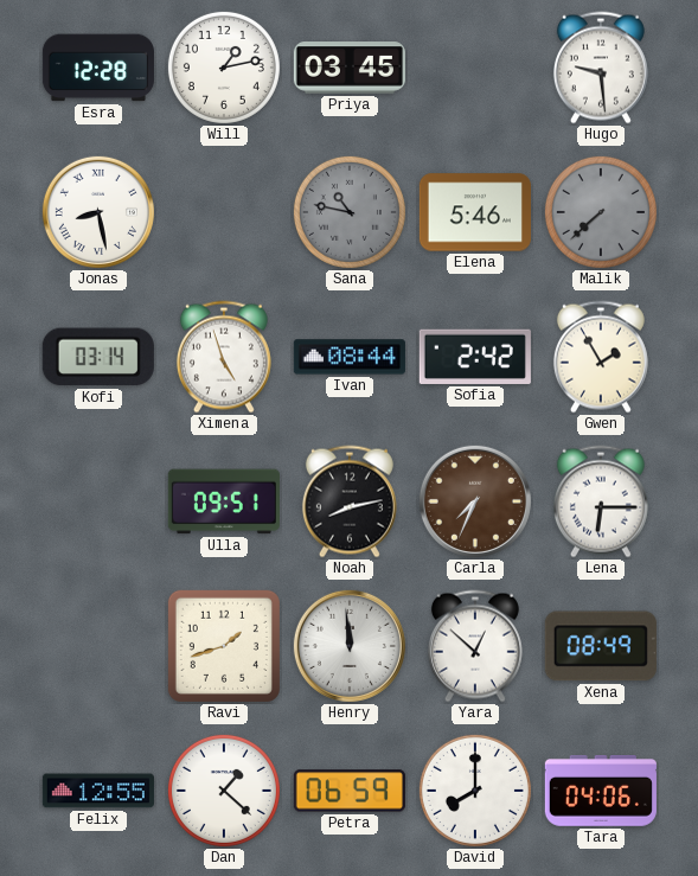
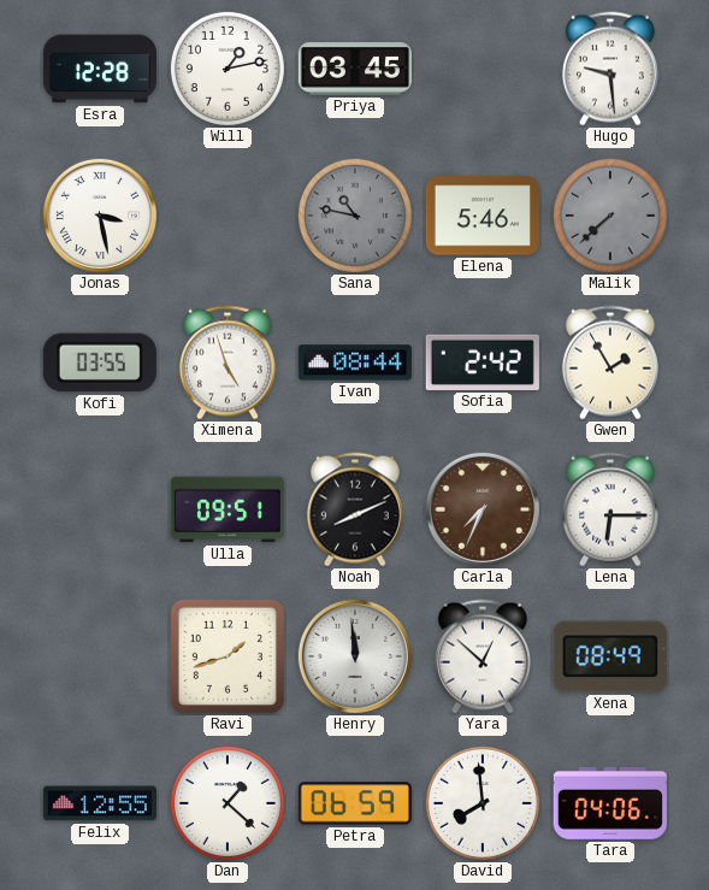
Jonas: 8:28 -> 3:28
Kofi: 03:14 -> 03:55
Noah: 8:13 -> 8:11
David: 8:00 -> 7:59
